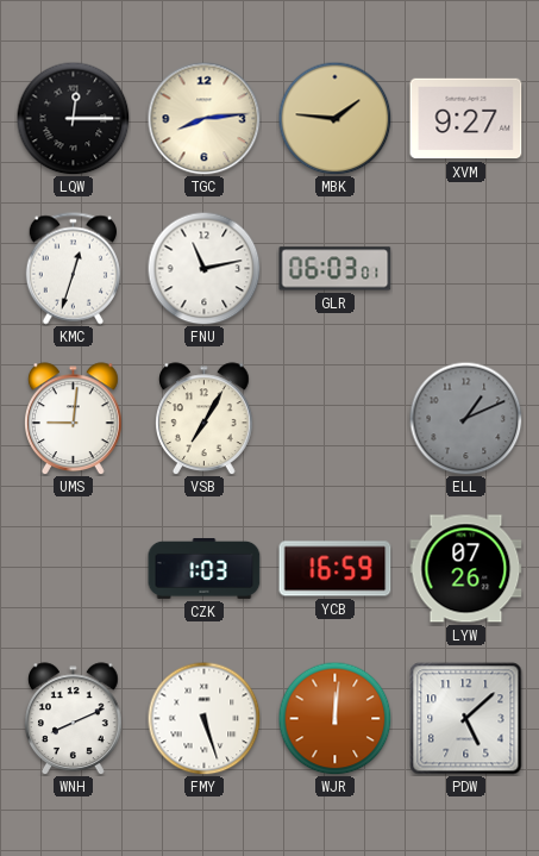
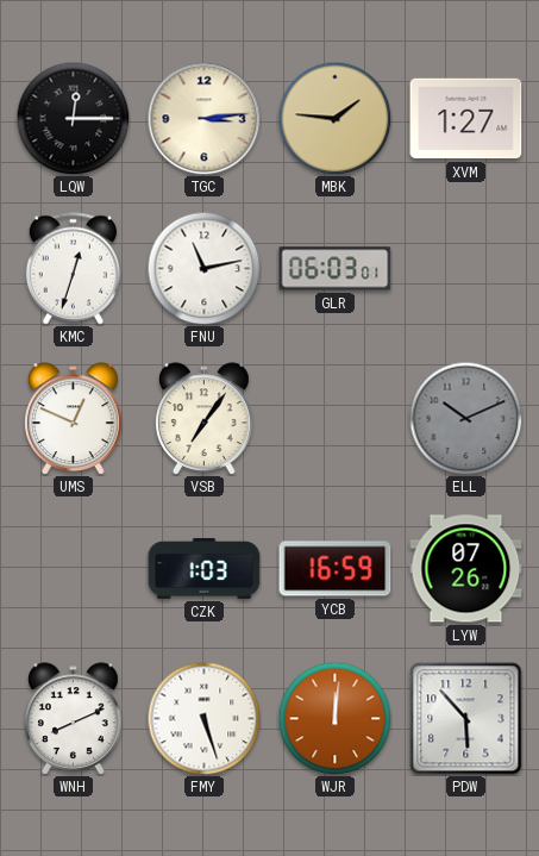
TGC: 8:14 -> 3:14
XVM: 9:27 -> 1:27
UMS: 9:01 -> 12:49
VSB: 7:05 -> 7:06
ELL: 1:11 -> 10:11
PDW: 5:08 -> 5:53
